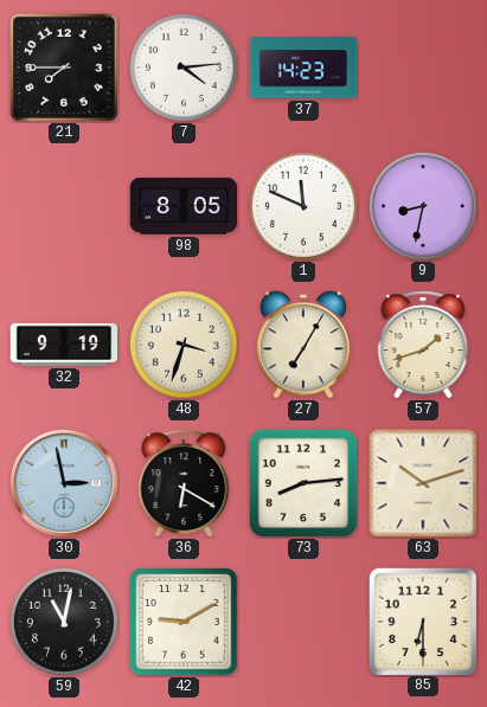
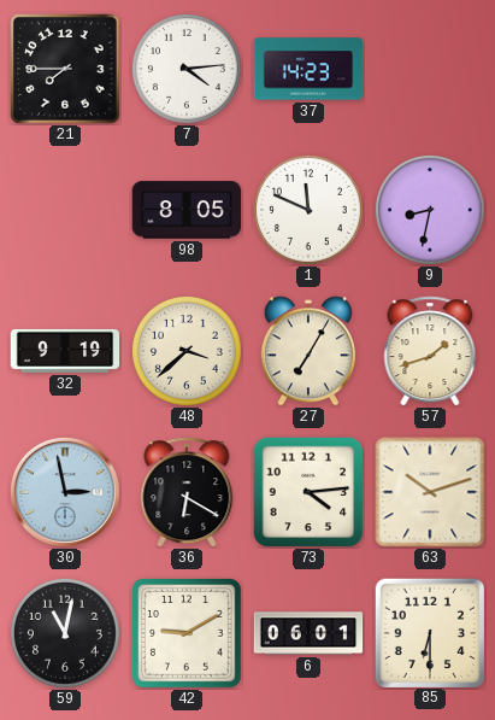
48: 3:33 -> 3:38
73: 8:14 -> 4:14
6: none -> 06:01
